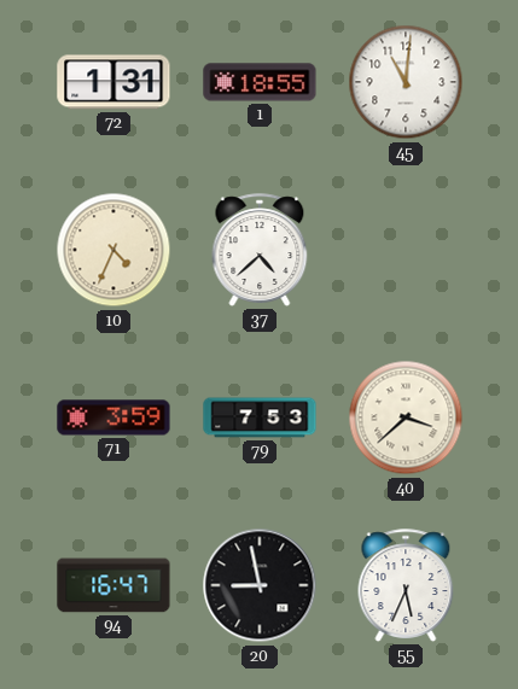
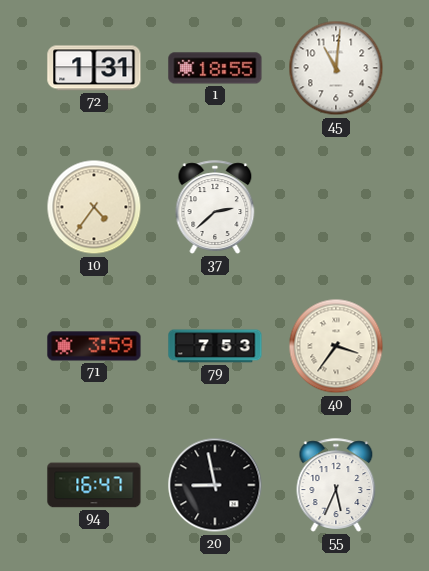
10: 4:34 -> 4:36
37: 4:38 -> 2:38
40: 3:38 -> 3:36
